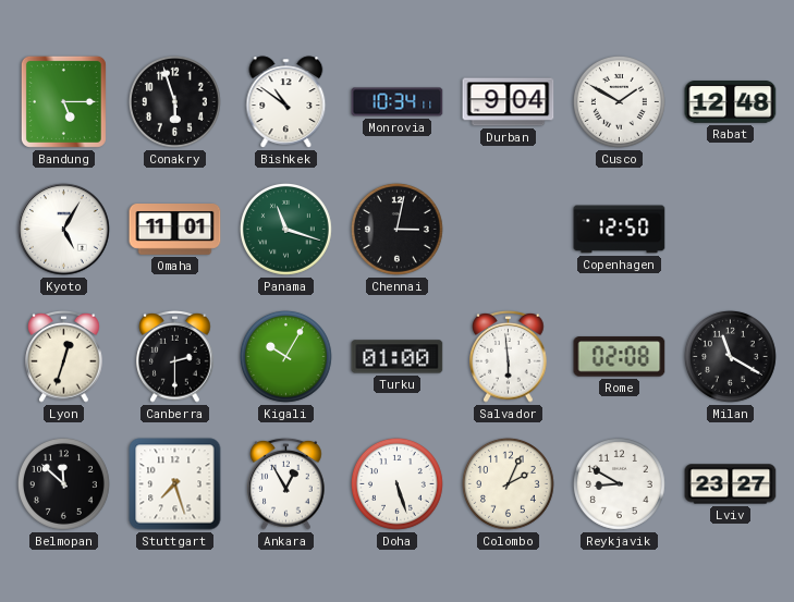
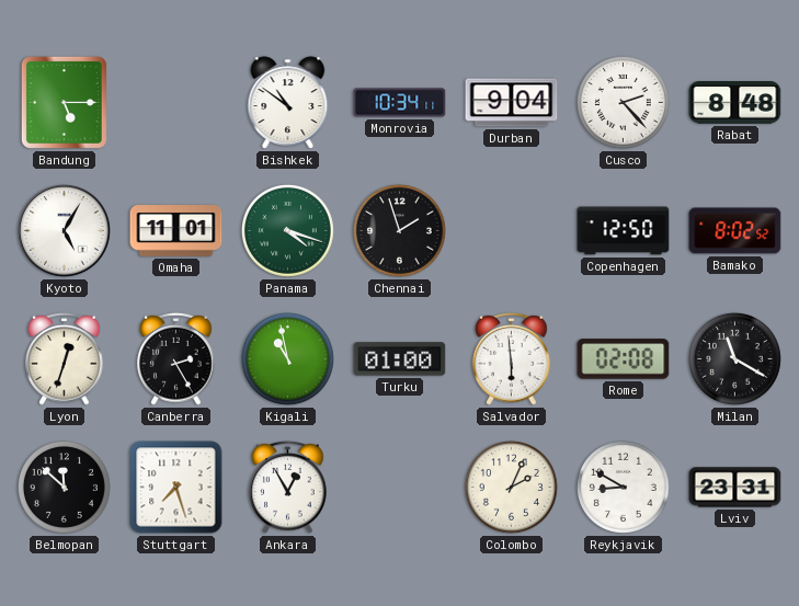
Conakry: 5:57 -> none
Cusco: 1:50 -> 2:23
Rabat: 12:48 -> 8:48
Panama: 11:18 -> 4:18
Chennai: 3:02 -> 1:57
Bamako: none -> 8:02
Canberra: 2:30 -> 2:25
Kigali: 10:05 -> 10:58
Doha: 5:27 -> none
Lviv: 23:27 -> 23:31
